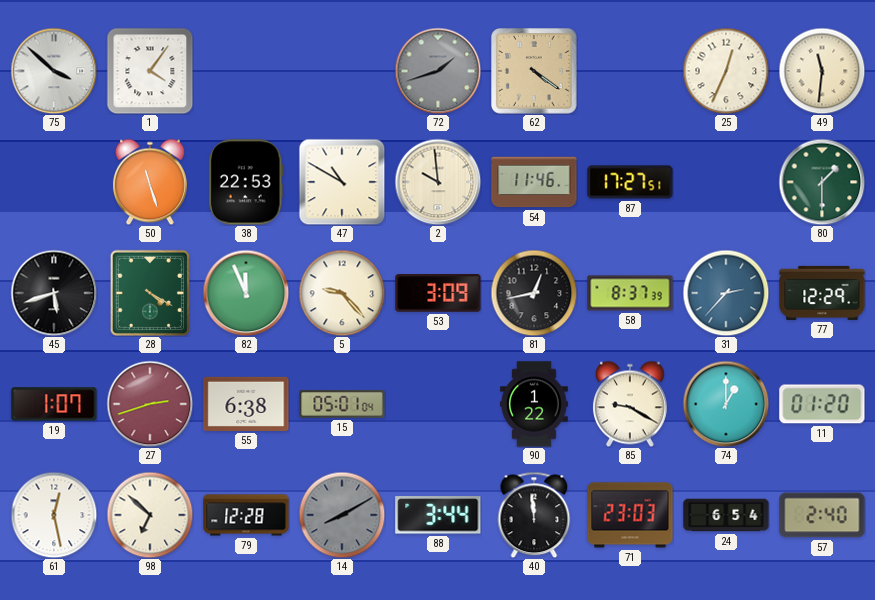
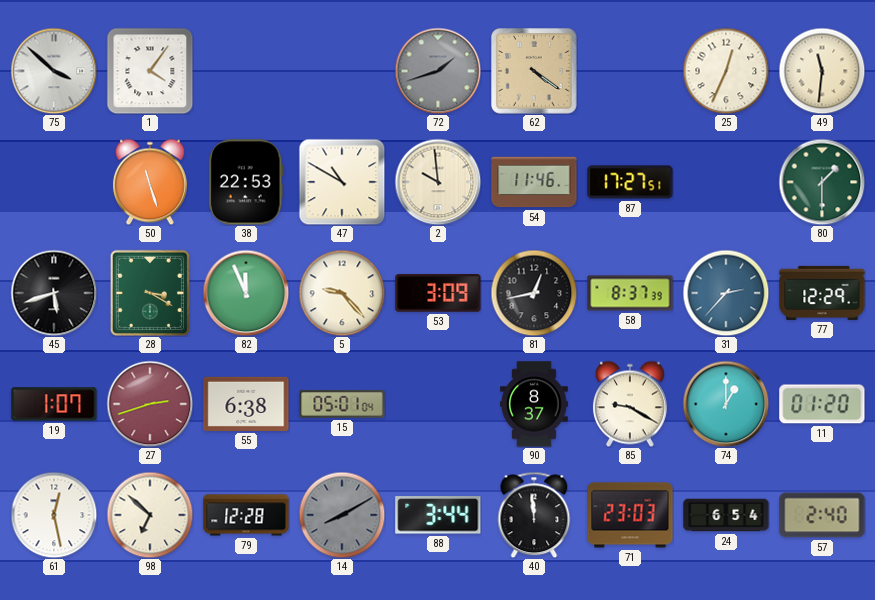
28: 4:20 -> 3:20
90: 1:22 -> 8:37
